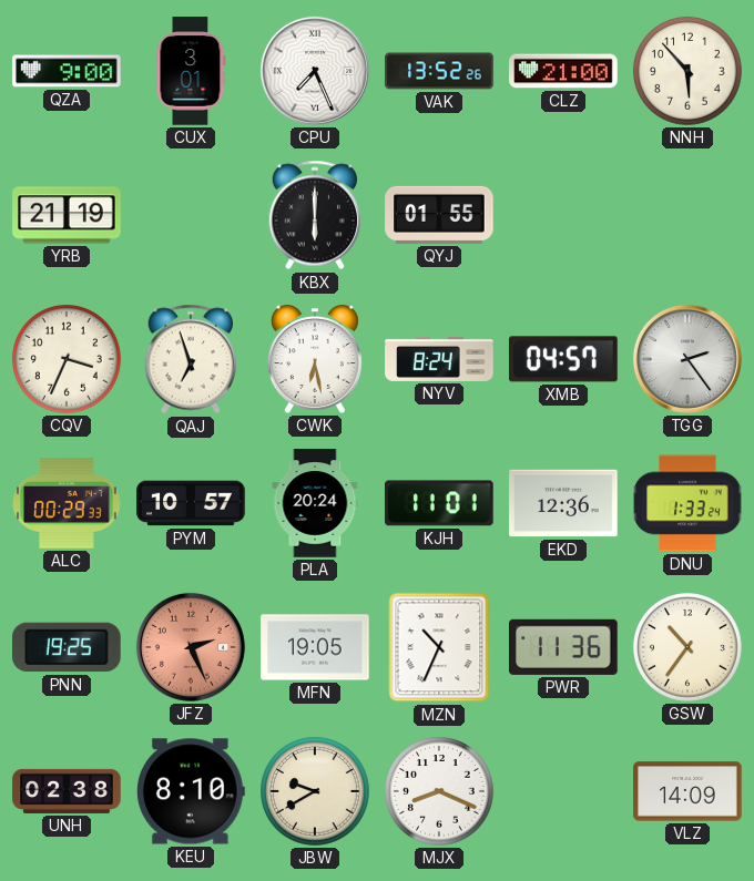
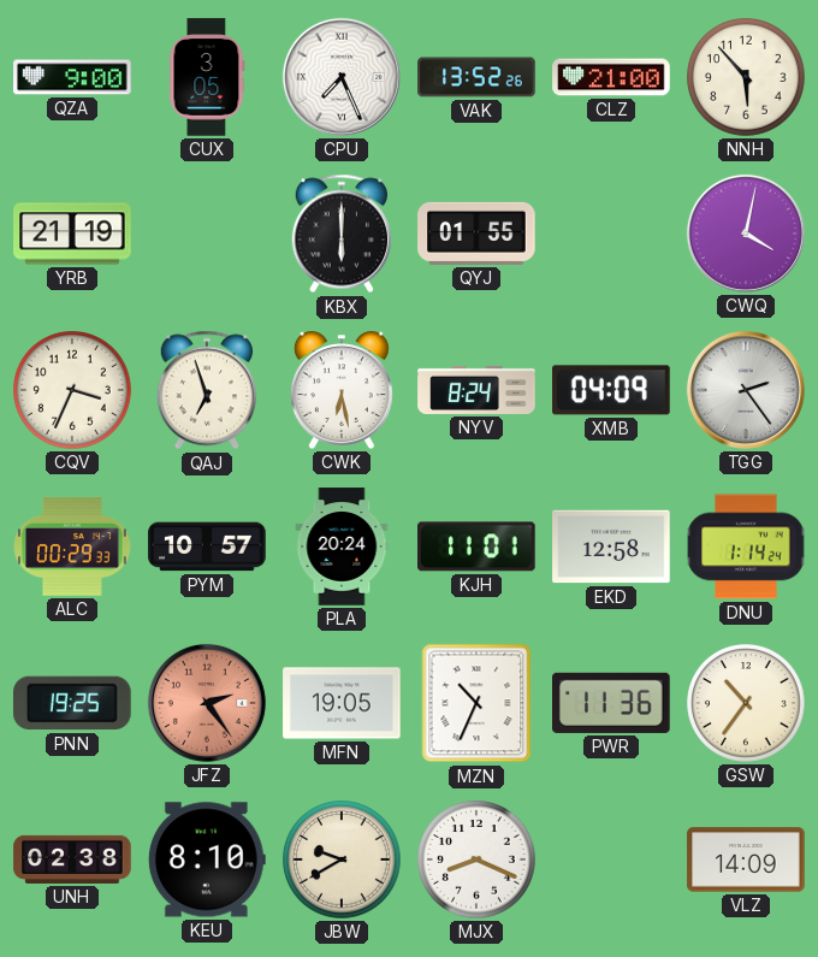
CUX: 3:01 -> 3:05
CWQ: none -> 4:02
XMB: 04:57 -> 04:09
EKD: 12:36 -> 12:58
DNU: 1:33 -> 1:14
JFZ: 2:26 -> 2:24
